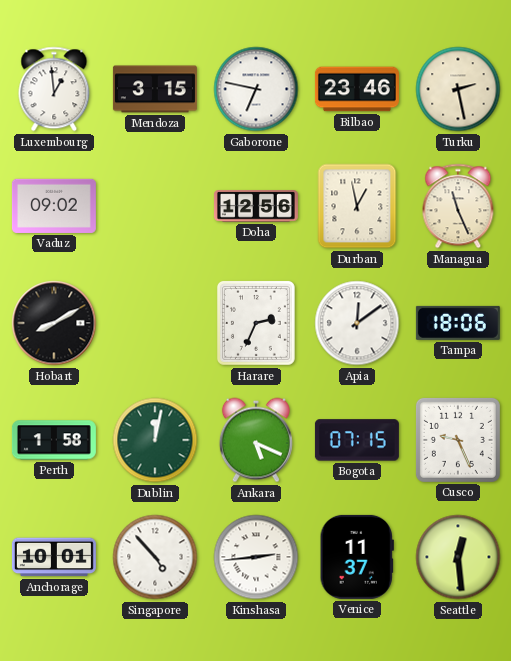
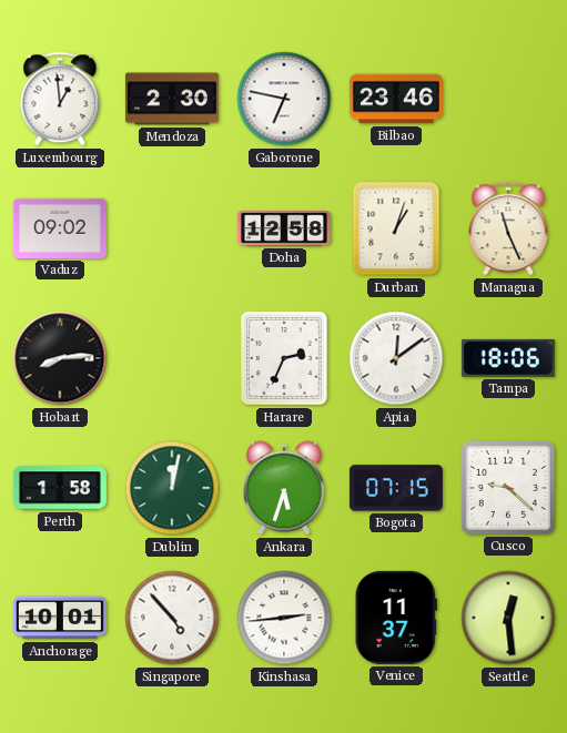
Mendoza: 3:15 -> 2:30
Turku: 2:28 -> none
Doha: 12:56 -> 12:58
Durban: 12:58 -> 1:03
Hobart: 8:10 -> 8:14
Ankara: 5:19 -> 5:33
Cusco: 9:26 -> 9:22
